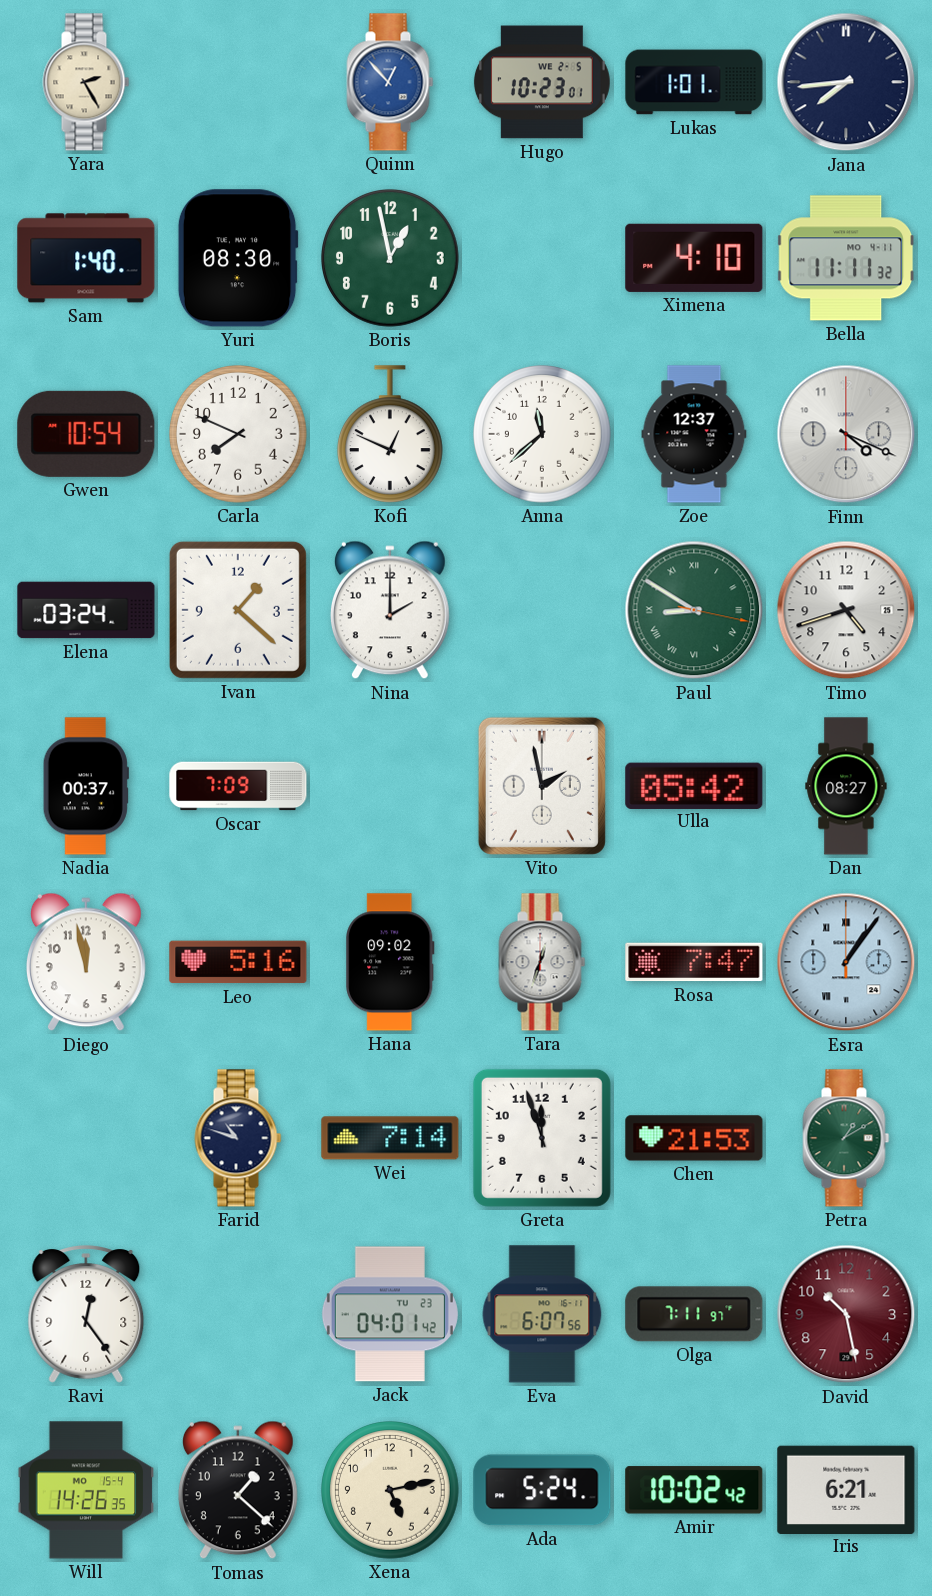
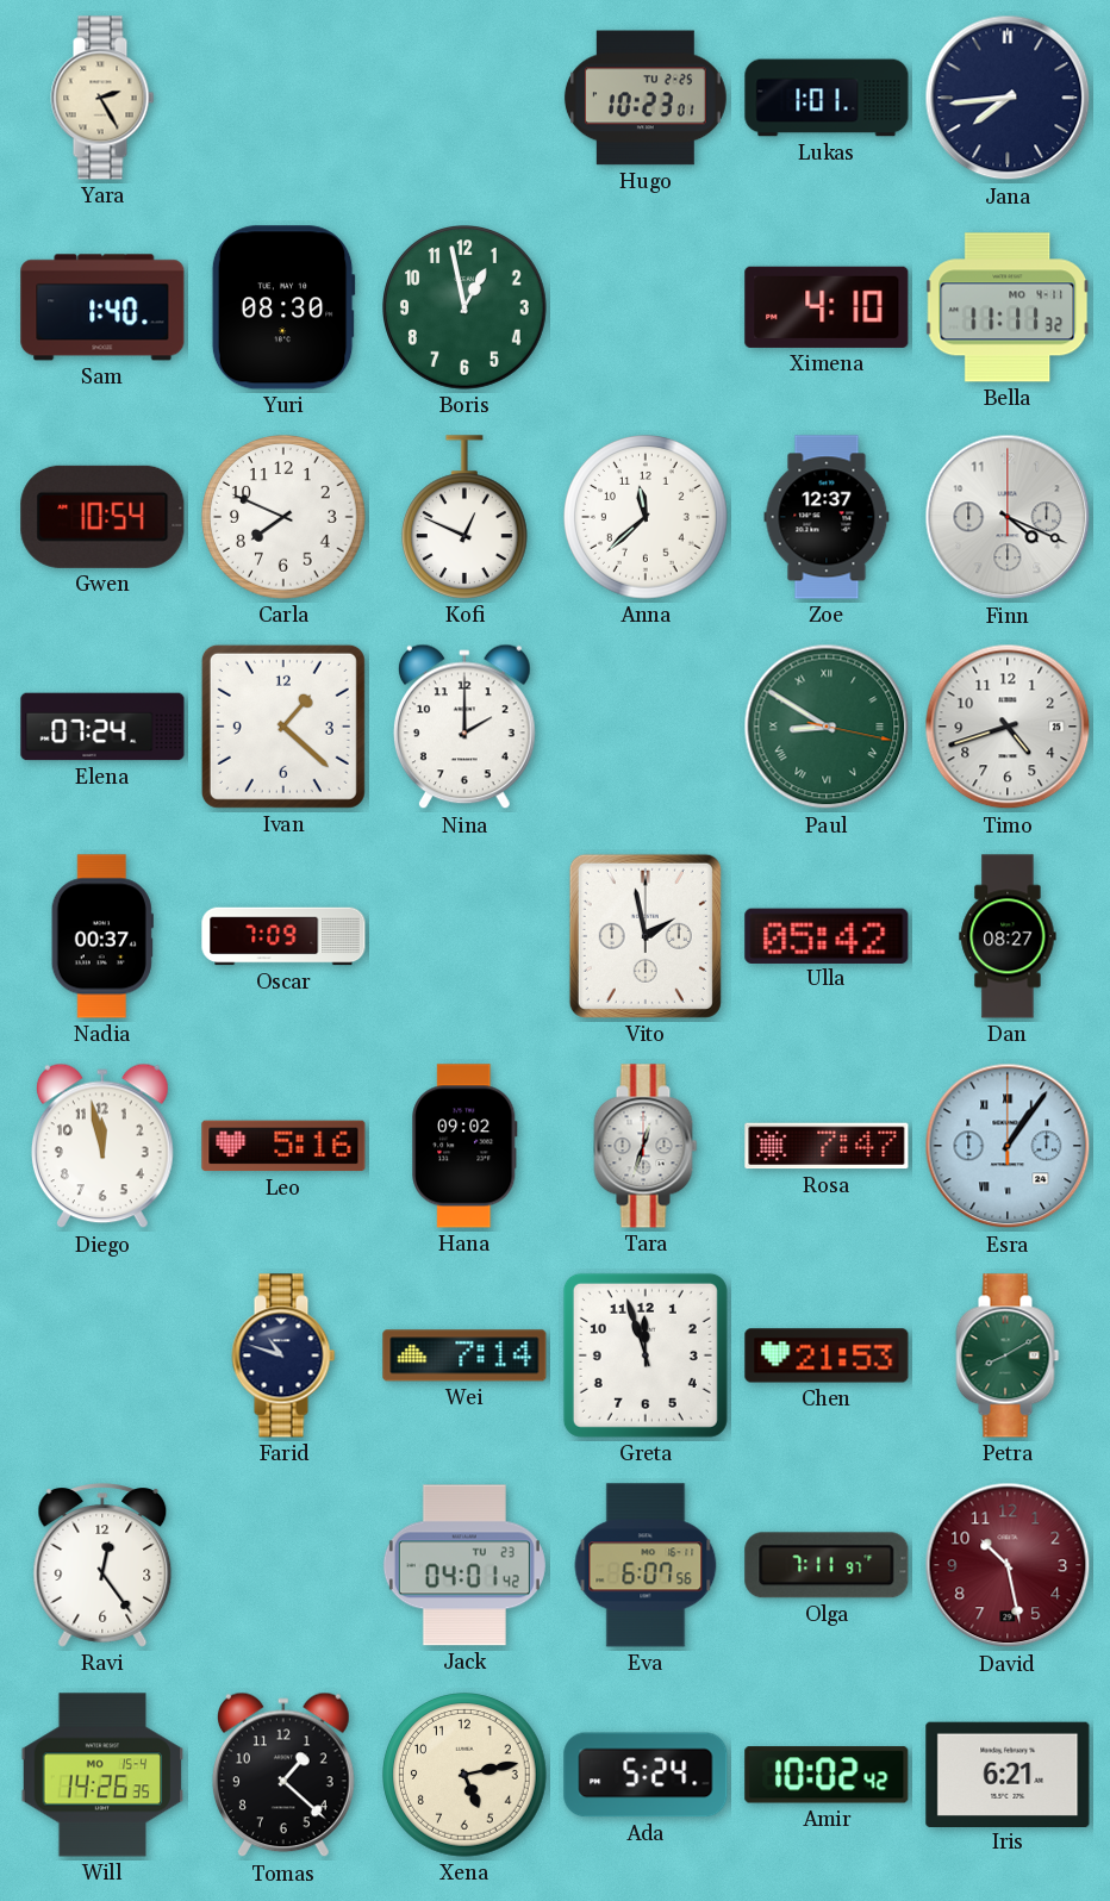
Quinn: 12:53 -> none
Hugo date: WE 2-5 -> TU 2-25
Elena: 03:24 -> 07:24
Petra: 1:10 -> 8:10
